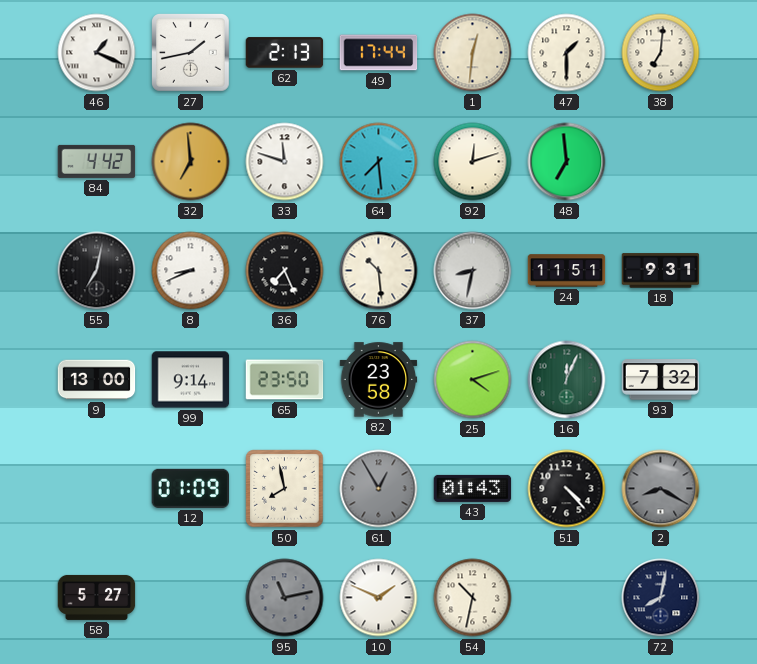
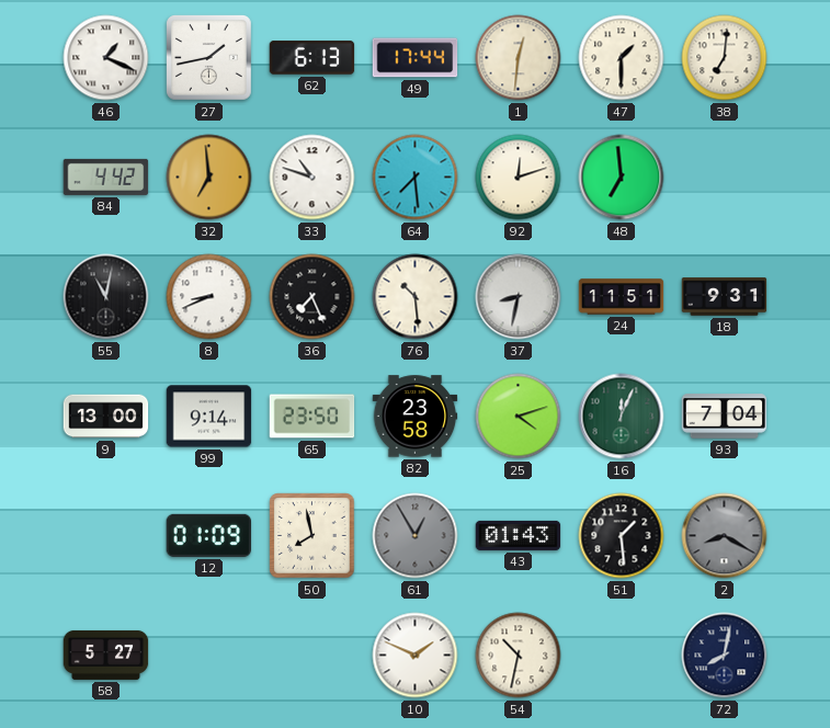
62: 2:13 -> 6:13
33: 11:48 -> 10:48
55: 7:02 -> 11:02
93: 7:32 -> 7:04
51: 4:23 -> 1:29
95: 11:13 -> none
